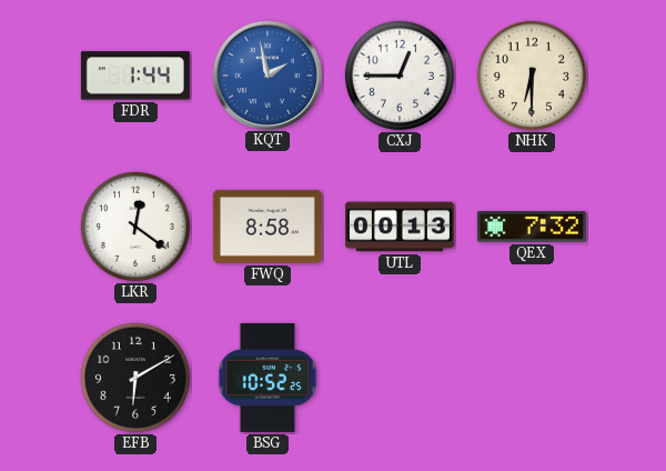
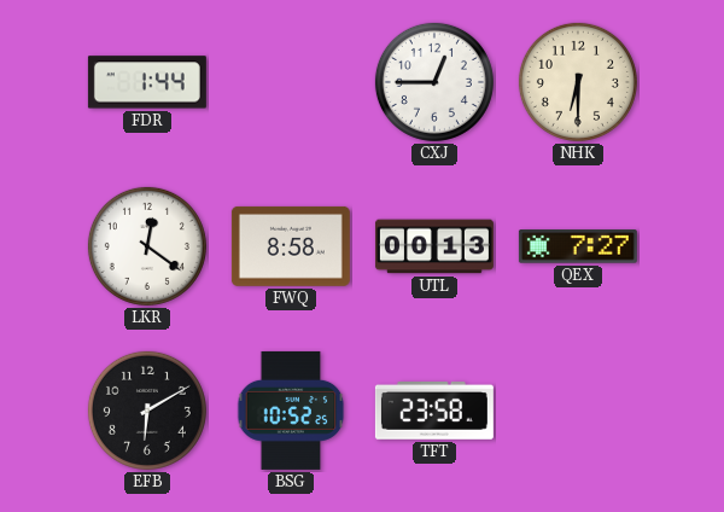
KQT: 1:58 -> none
QEX: 7:32 -> 7:27
TFT: none -> 23:58
